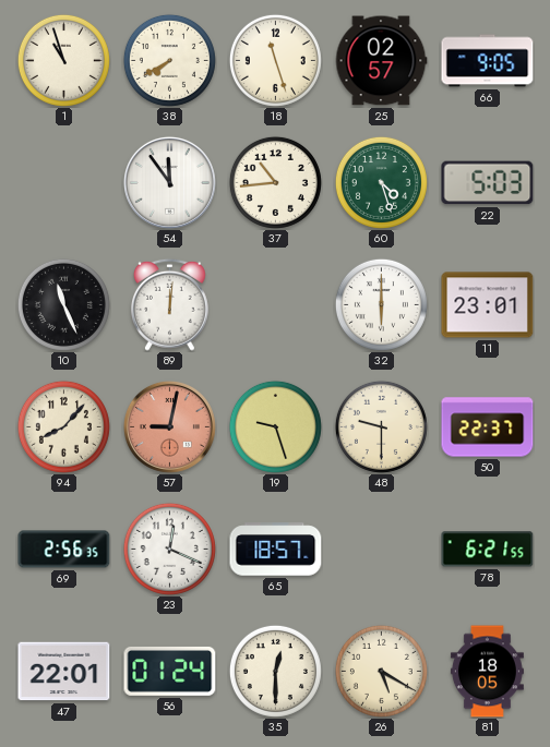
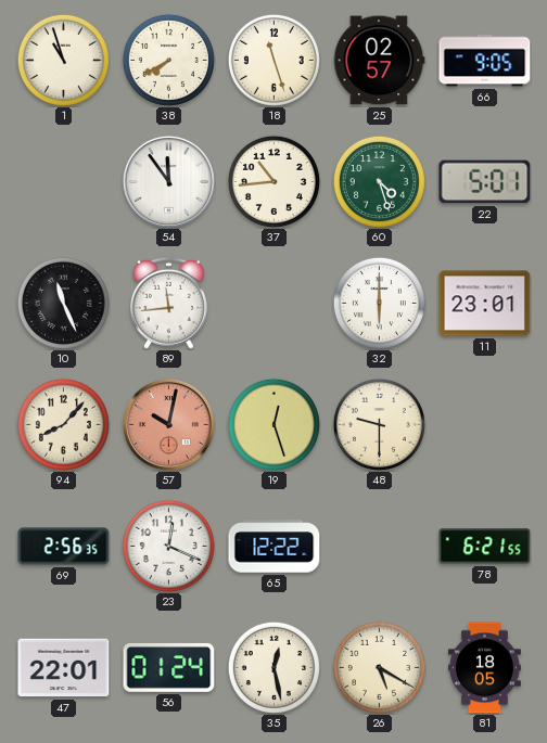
22: 5:03 -> 5:01
89: 12:01 -> 11:44
57: 9:02 -> 10:02
19: 9:27 -> 12:27
50: 22:37 -> none
65: 18:57 -> 12:22
35: 12:30 -> 12:28
